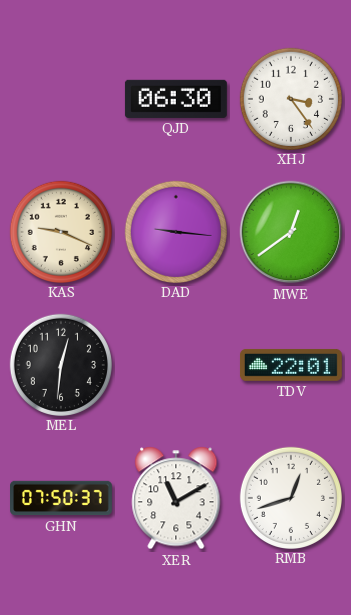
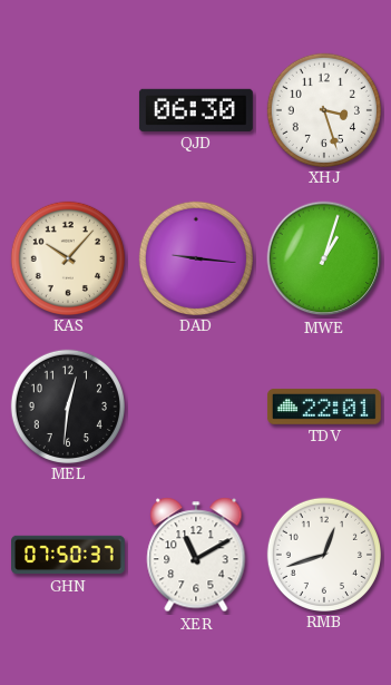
XHJ: 3:24 -> 3:27
KAS: 9:19 -> 10:07
MWE: 12:39 -> 1:03
